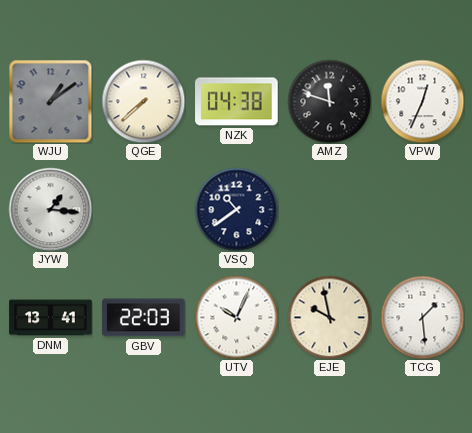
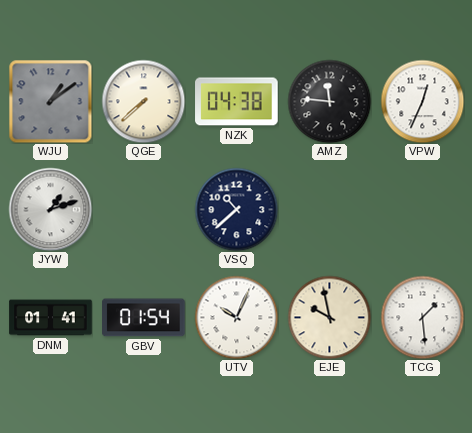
AMZ: 11:48 -> 11:46
JYW: 1:16 -> 1:12
VSQ: 10:39 -> 10:38
DNM: 13:41 -> 01:41
GBV: 22:03 -> 01:54
